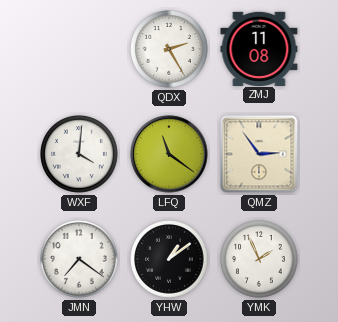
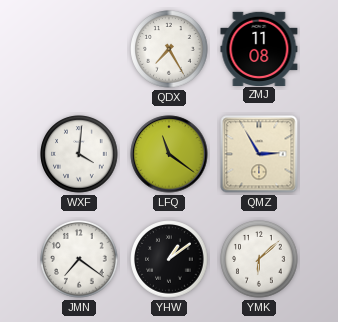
QDX: 2:25 -> 7:25
QMZ: 2:54 -> 2:55
YMK: 1:56 -> 6:08
